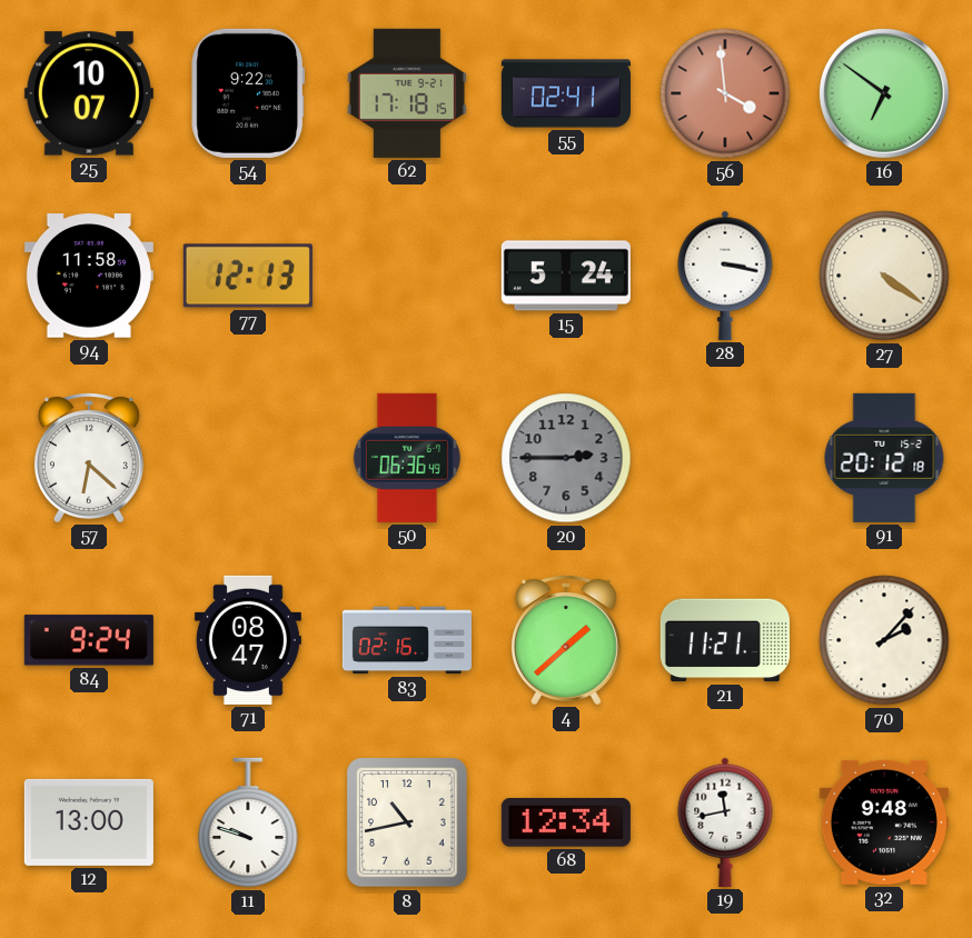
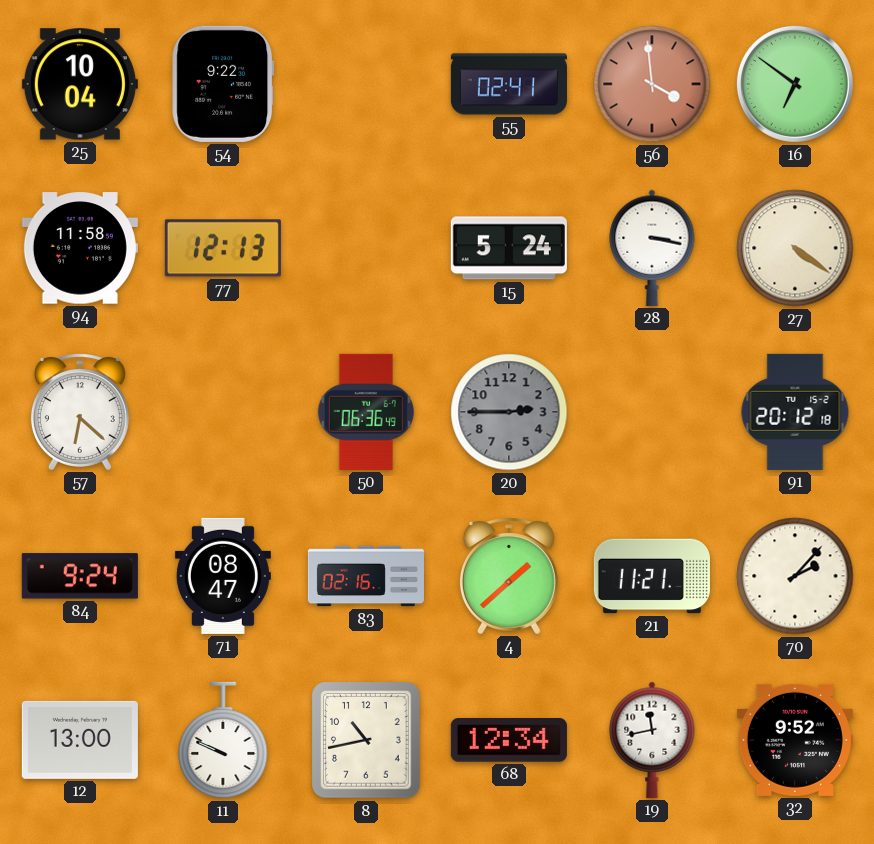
25: 10:07 -> 10:04
62: 17:18 -> none
11: 9:48 -> 9:49
32: 9:48 -> 9:52
